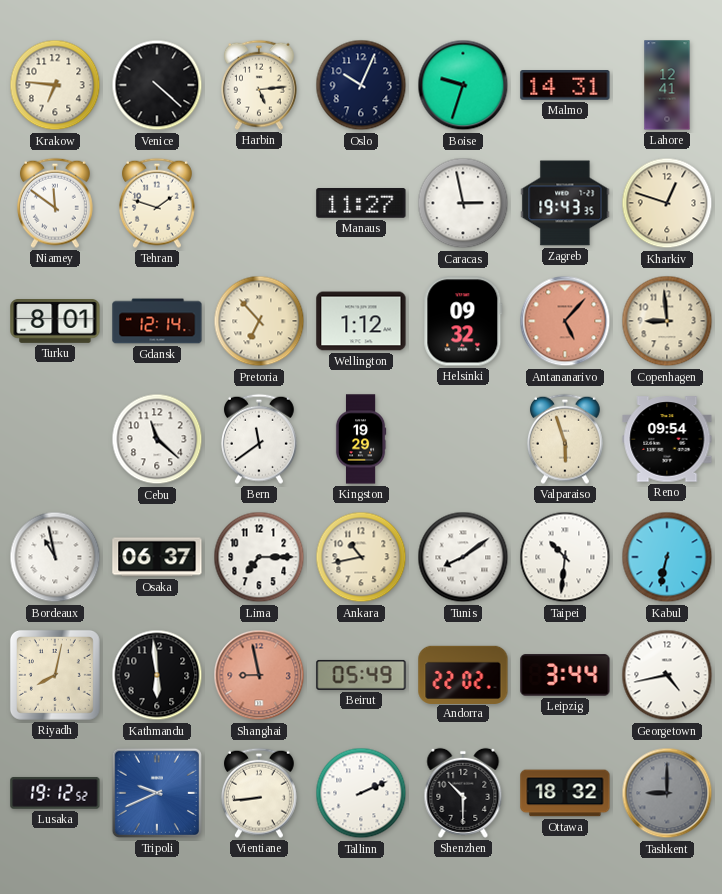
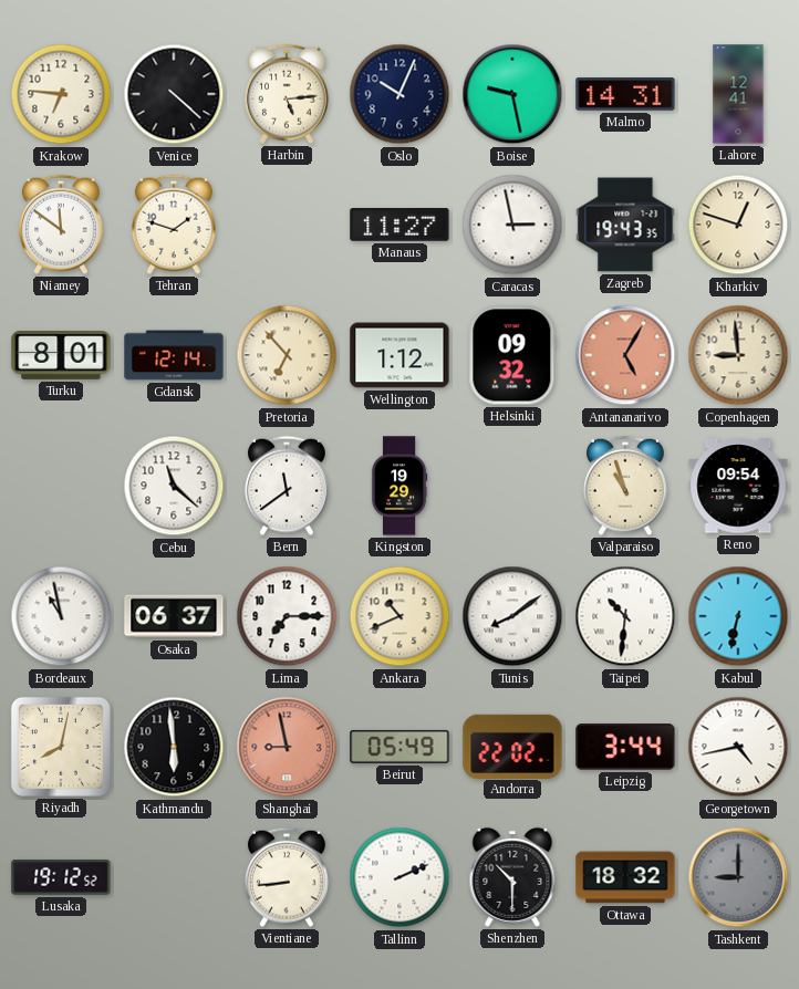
Boise: 9:33 -> 9:28
Antananarivo: 5:07 -> 5:05
Valparaiso: 5:57 -> 10:57
Ankara: 10:43 -> 10:41
Tripoli: 9:41 -> none
